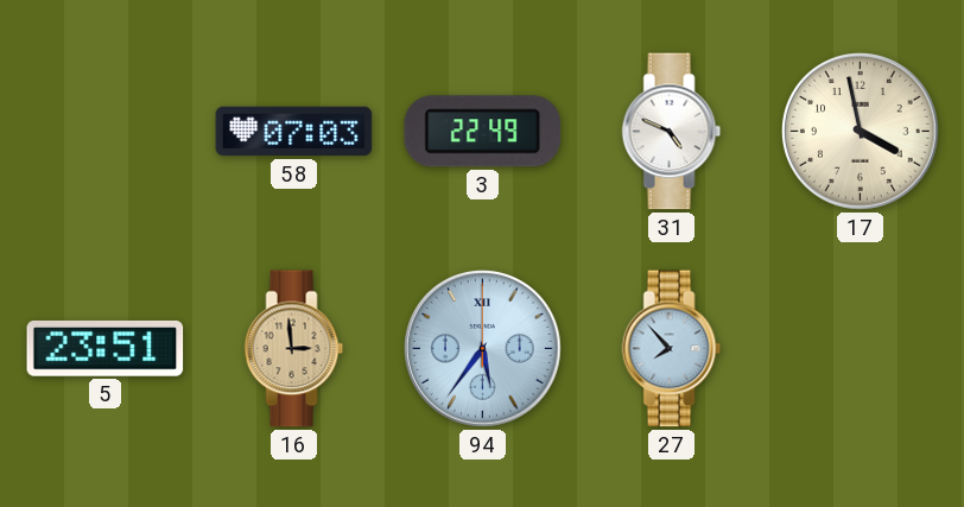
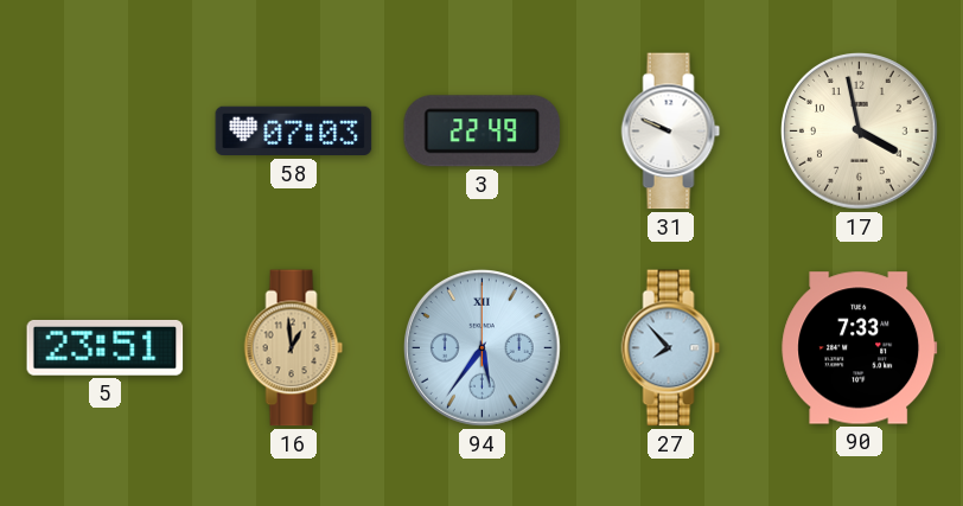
31: 4:49 -> 9:49
16: 2:59 -> 12:59
90: none -> 7:33
